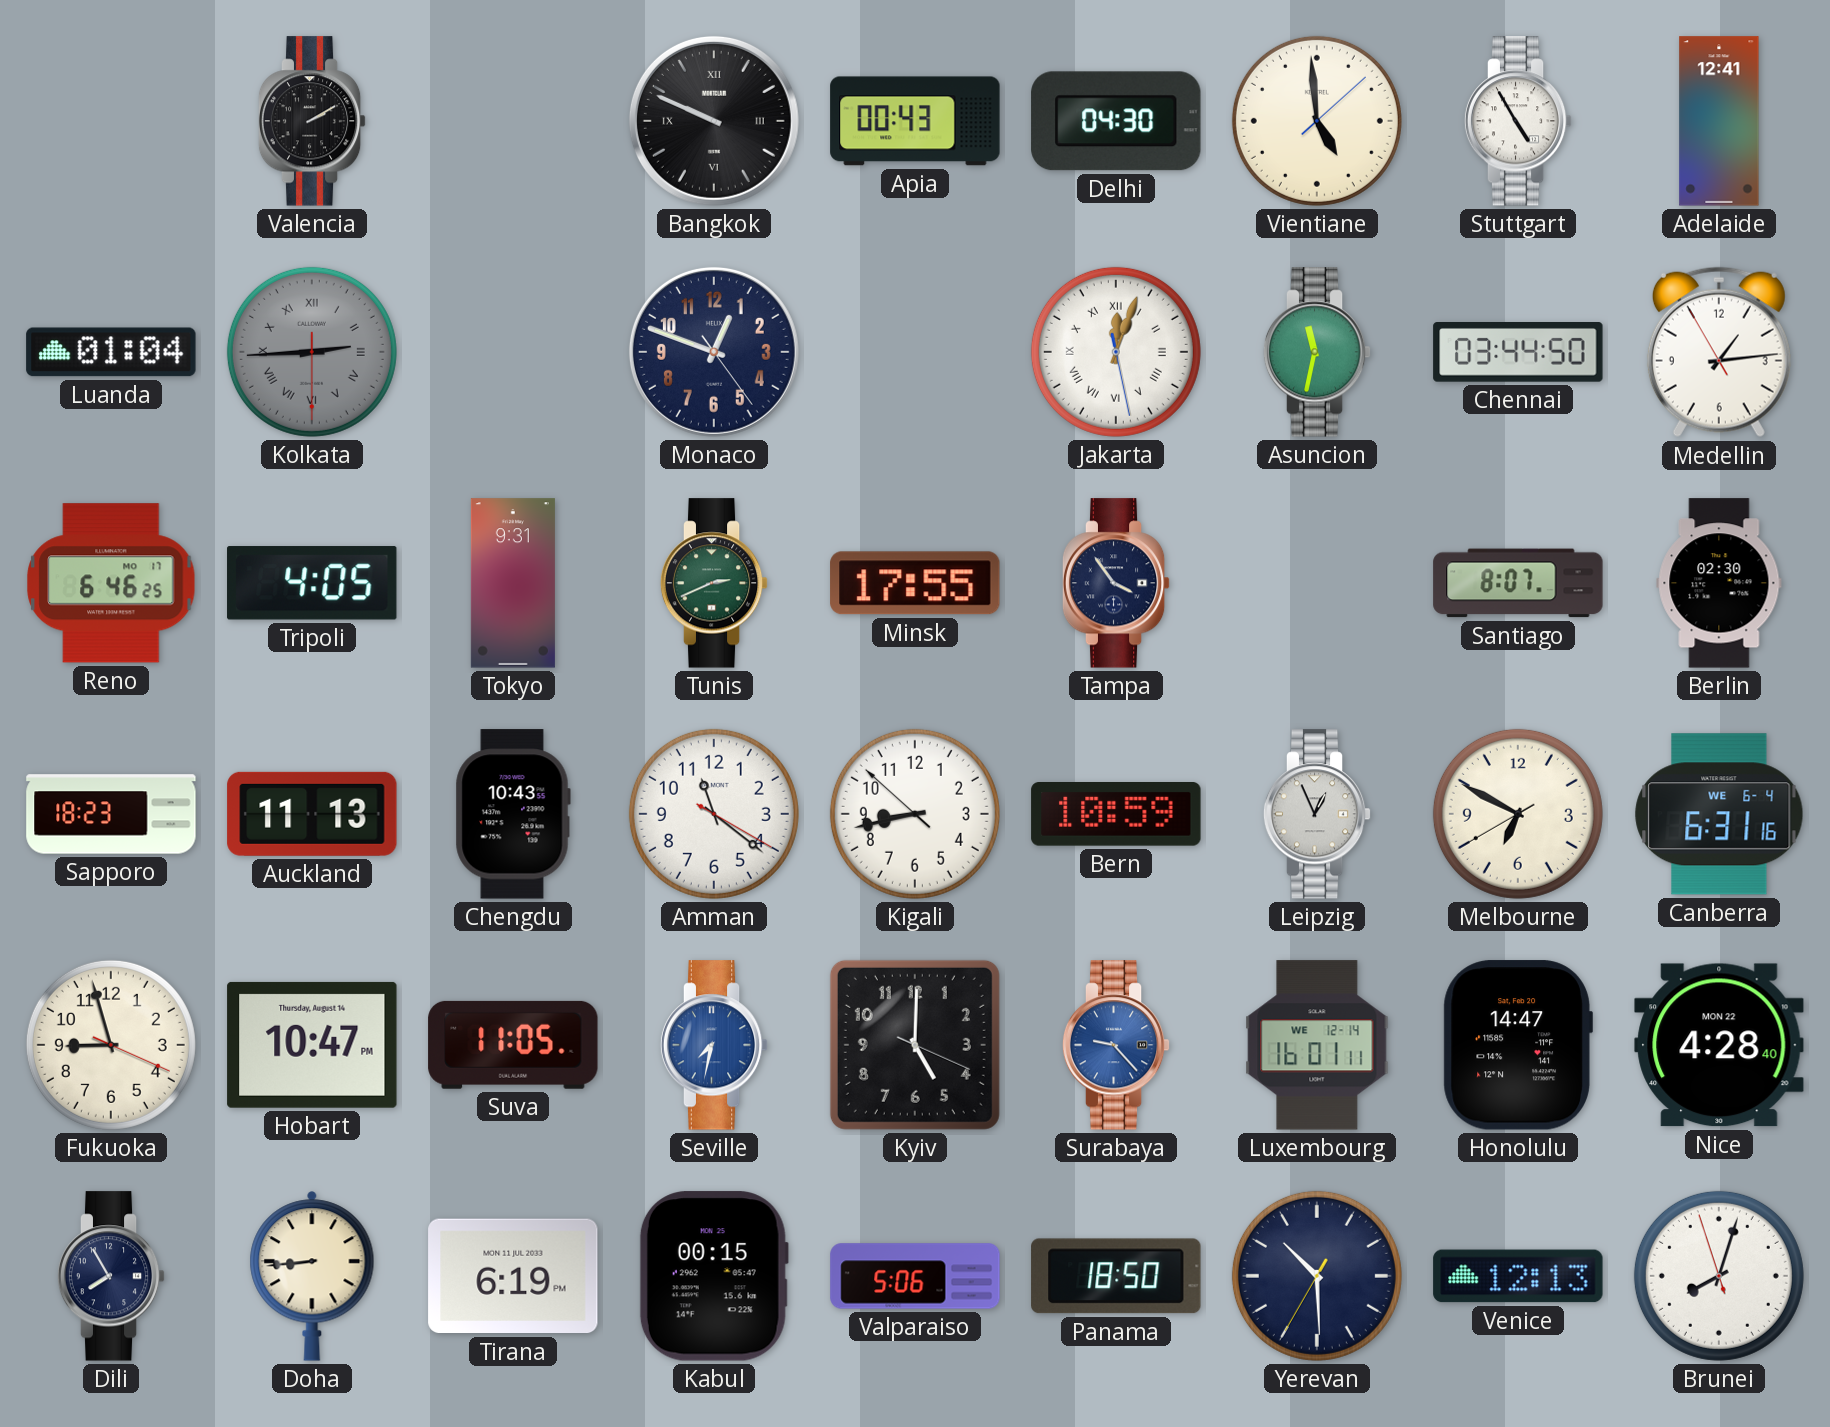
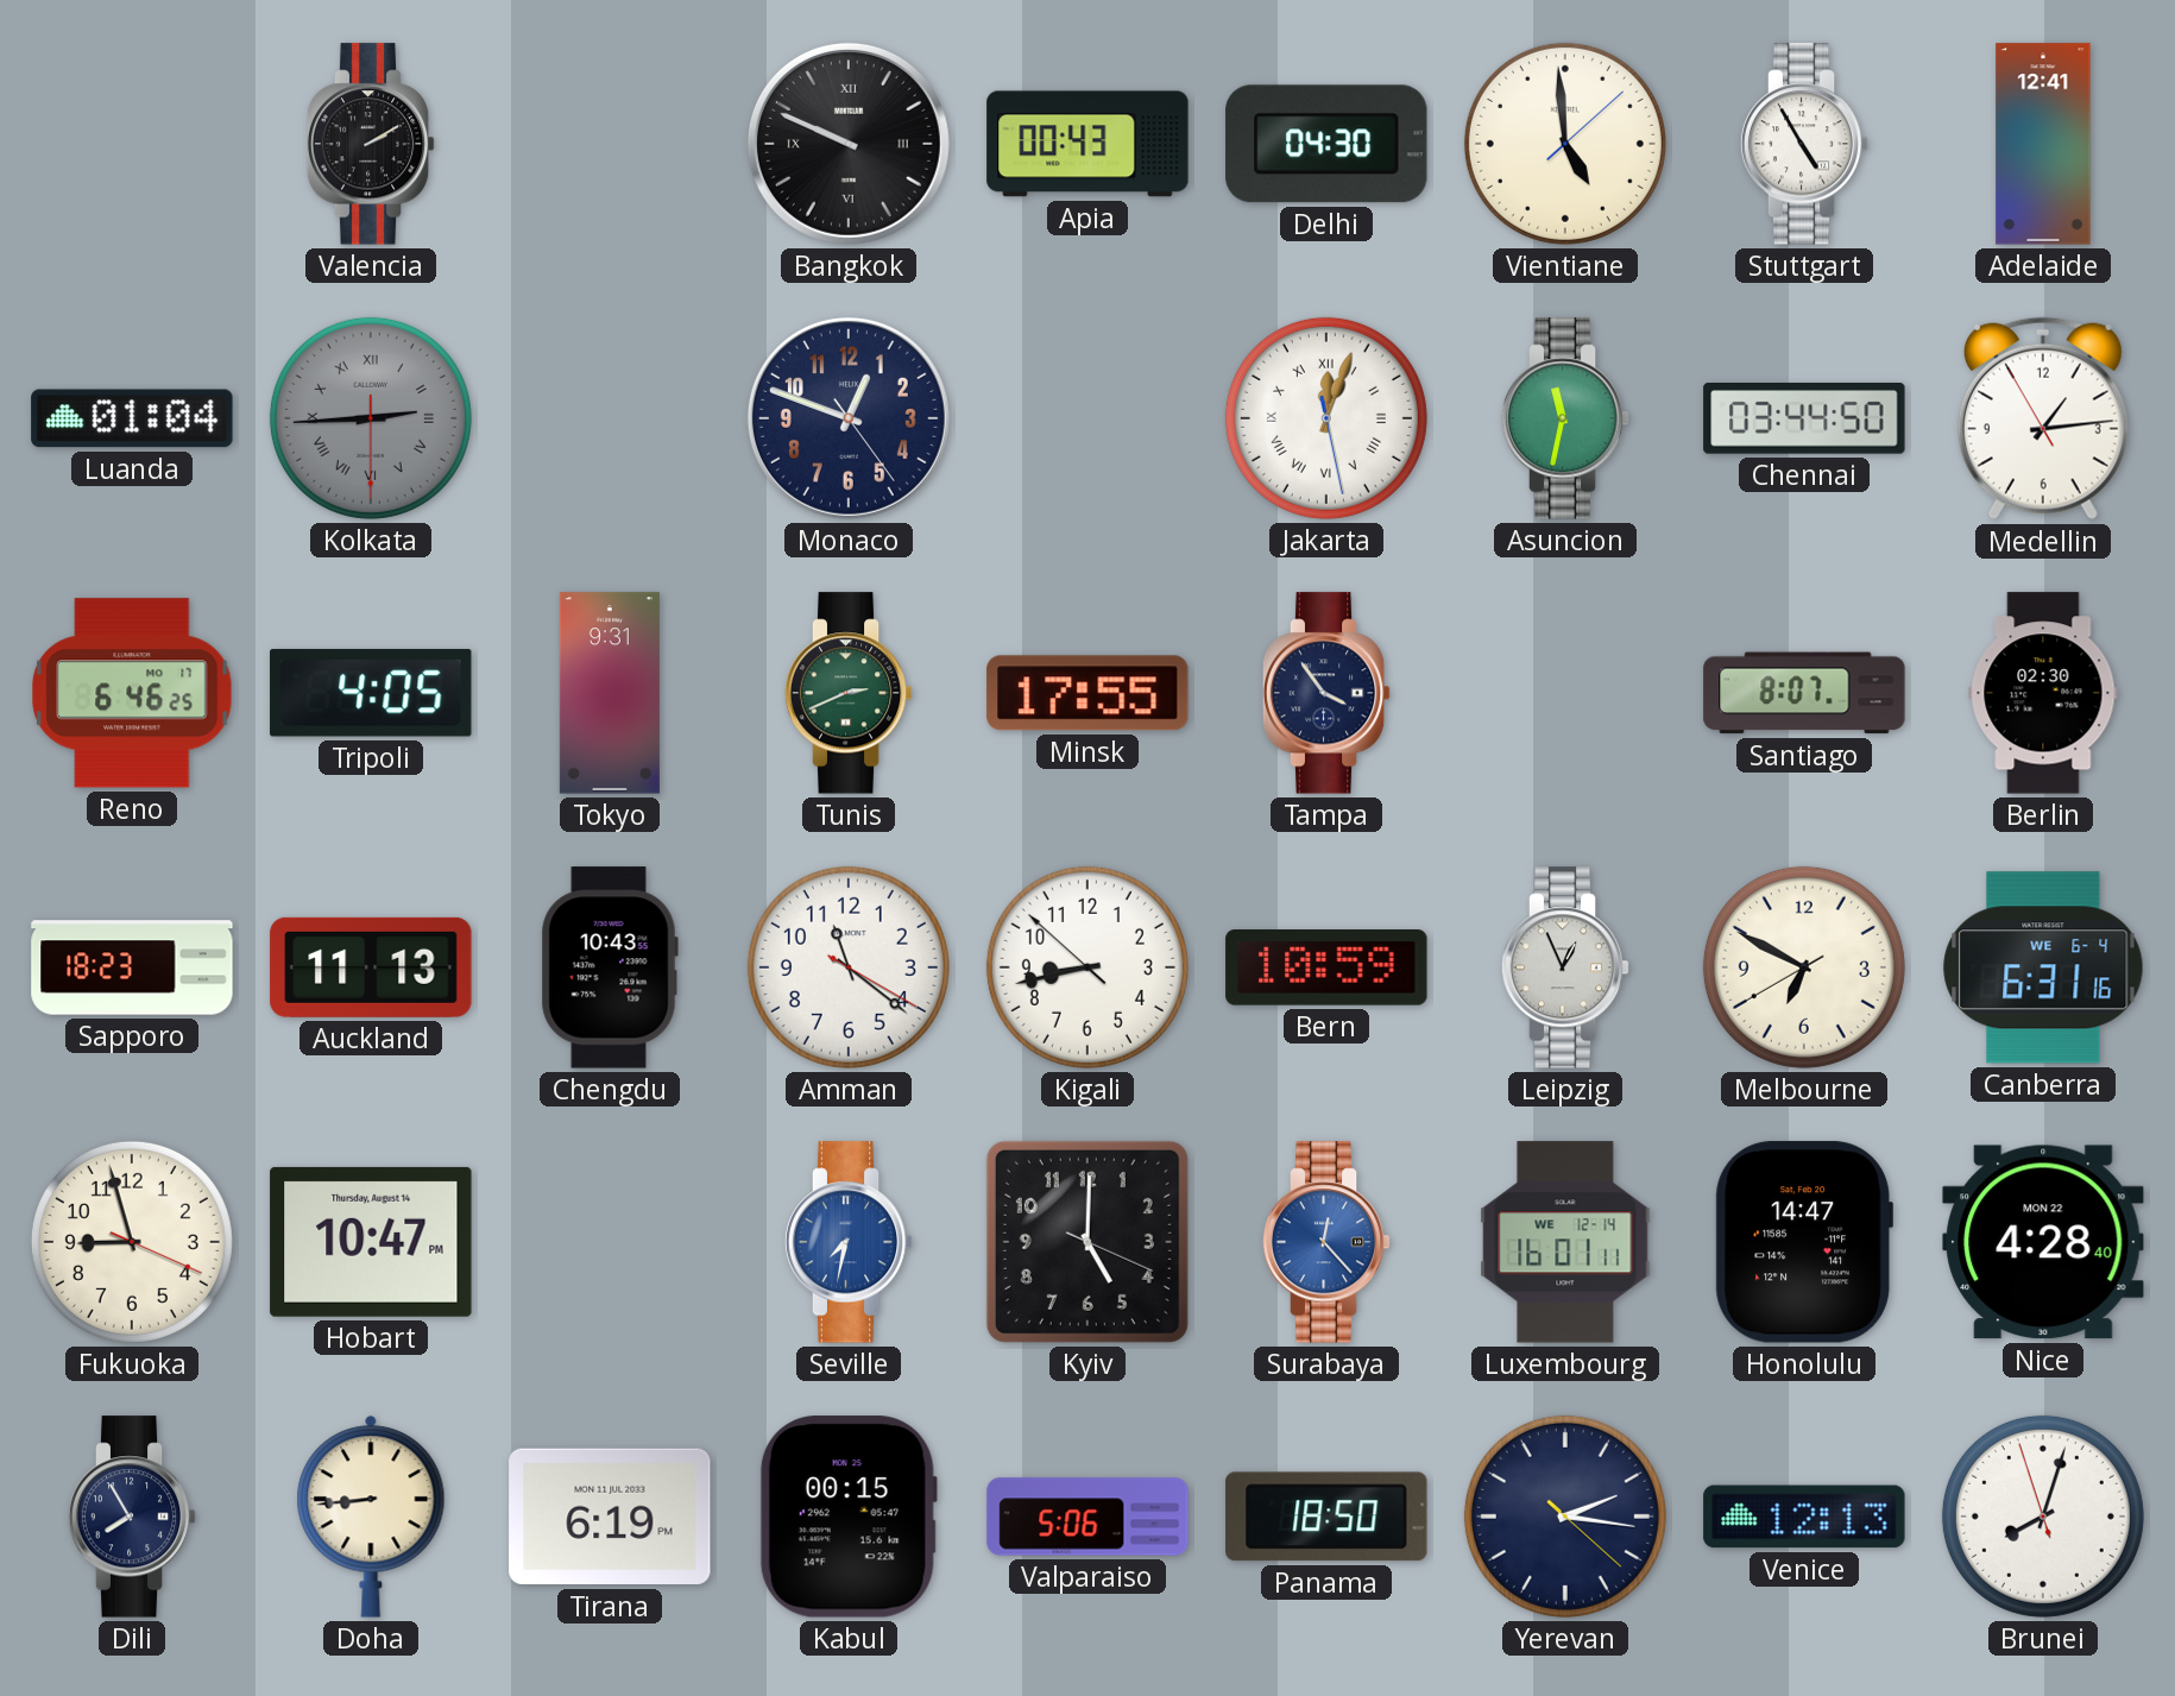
Suva: 11:05 -> none
Surabaya: 9:23 -> 12:23
Yerevan: 10:29 -> 2:16
